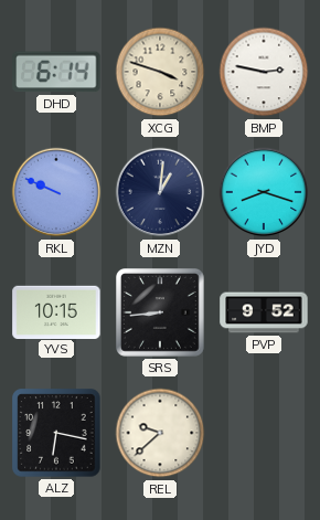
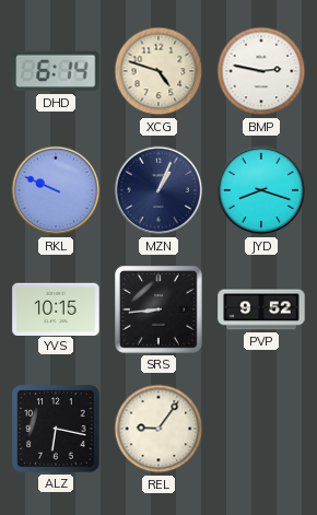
XCG: 3:48 -> 4:48
MZN: 1:01 -> 1:04
REL: 9:38 -> 9:06
